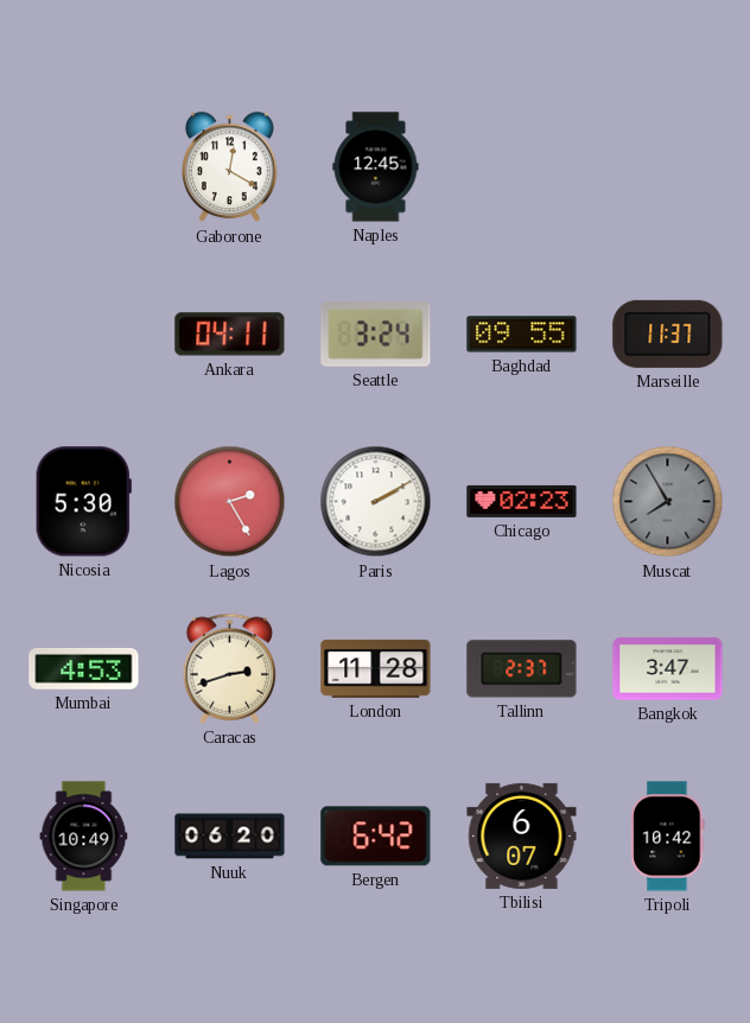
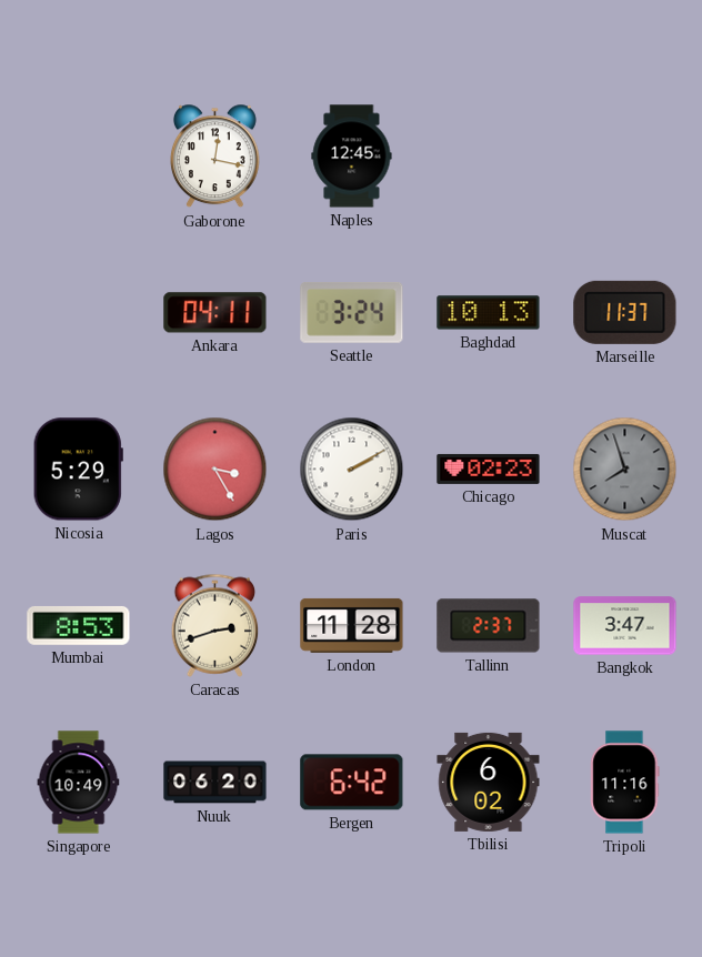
Gaborone: 12:20 -> 12:17
Baghdad: 09:55 -> 10:13
Nicosia: 5:30 -> 5:29
Lagos: 2:25 -> 3:25
Muscat: 7:55 -> 7:57
Mumbai: 4:53 -> 8:53
Tbilisi: 6:07 -> 6:02
Tripoli: 10:42 -> 11:16
